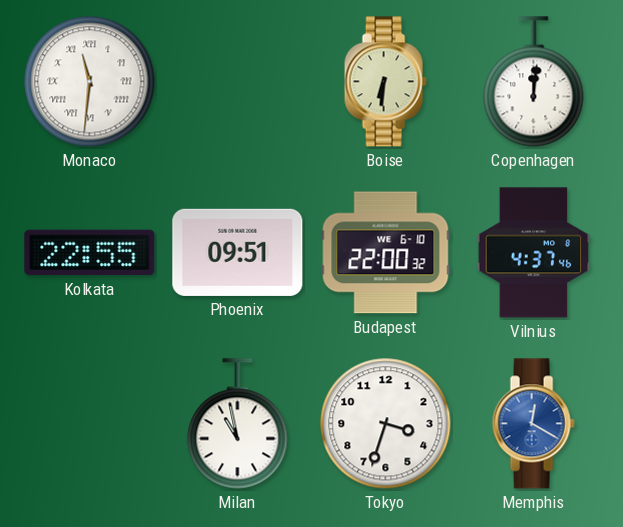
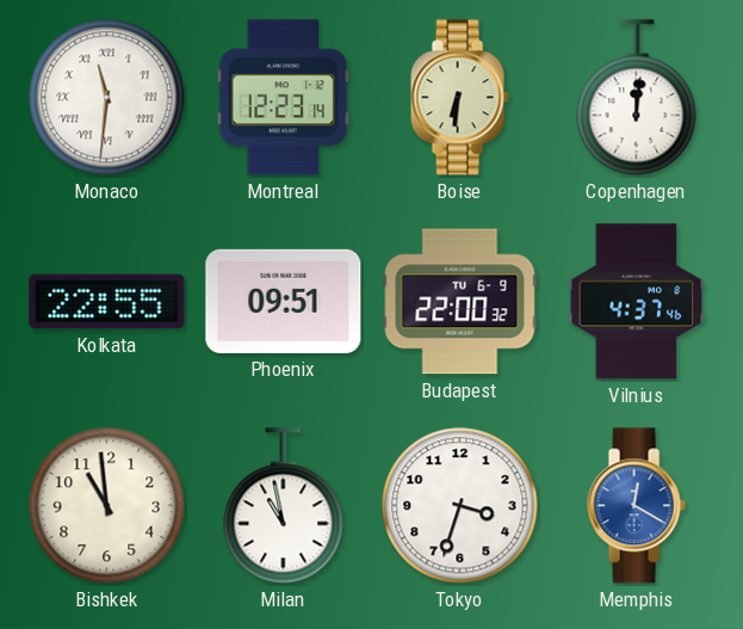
Montreal: none -> 12:23
Budapest date: WE 6-10 -> TU 6-9
Bishkek: none -> 10:59
